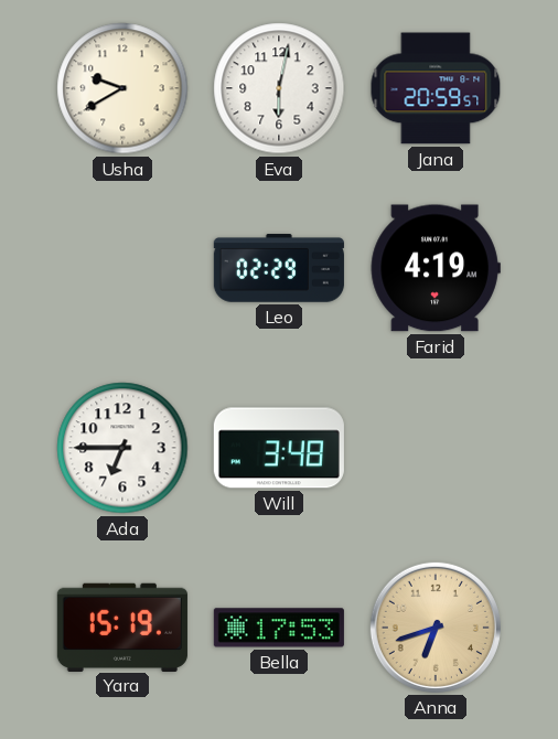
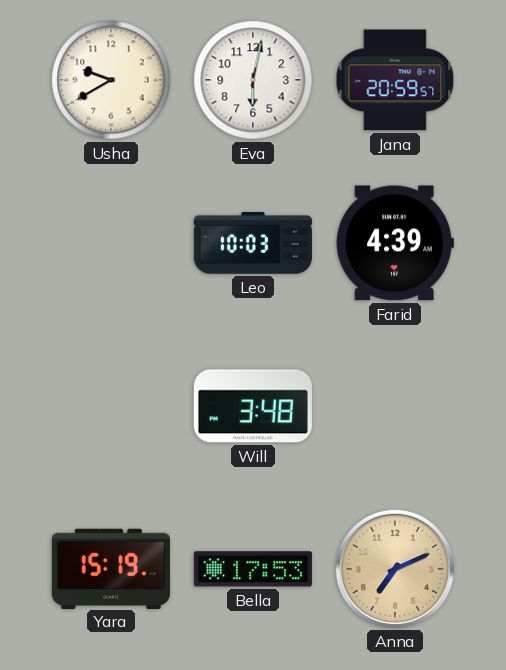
Leo: 02:29 -> 10:03
Farid: 4:19 -> 4:39
Ada: 6:45 -> none
Anna: 6:42 -> 7:11
